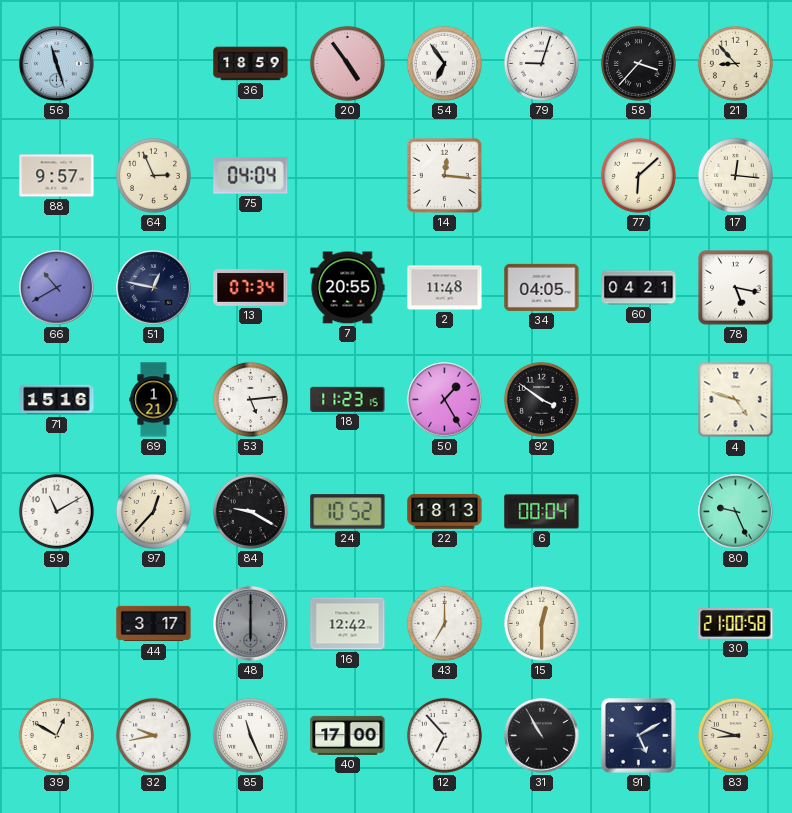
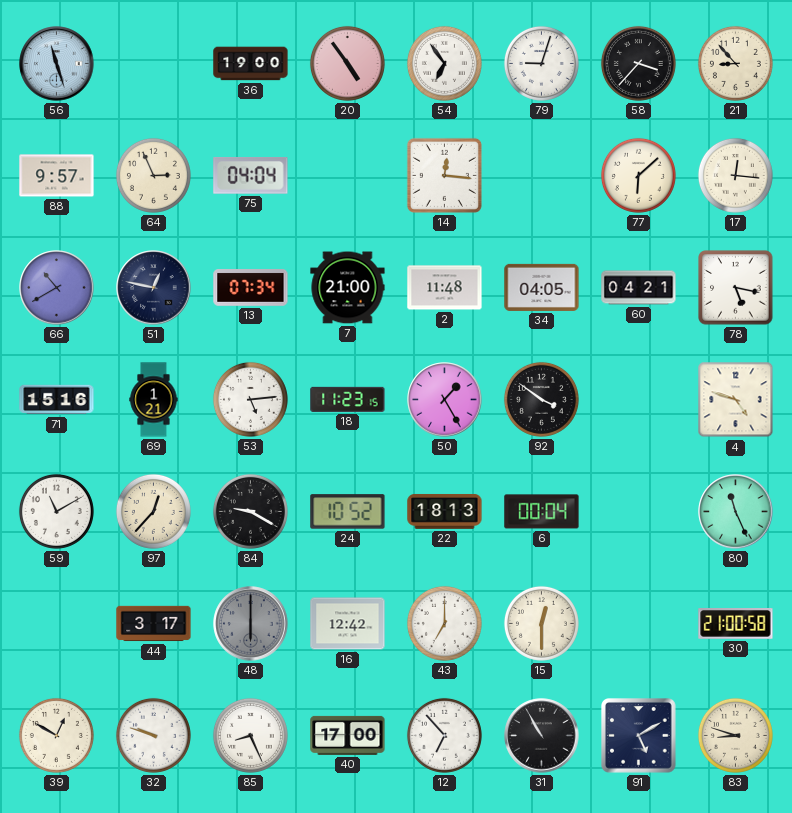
36: 18:59 -> 19:00
7: 20:55 -> 21:00
80: 9:26 -> 11:26
32: 9:43 -> 9:48
85: 11:26 -> 8:26
